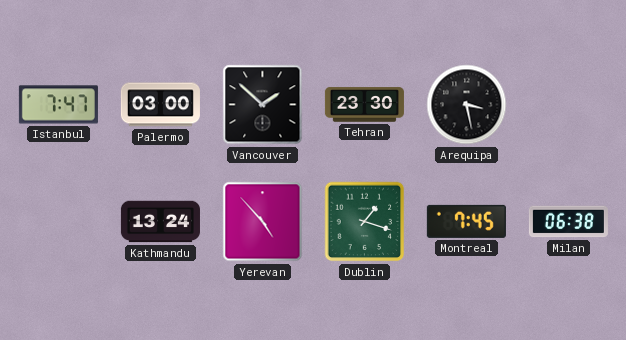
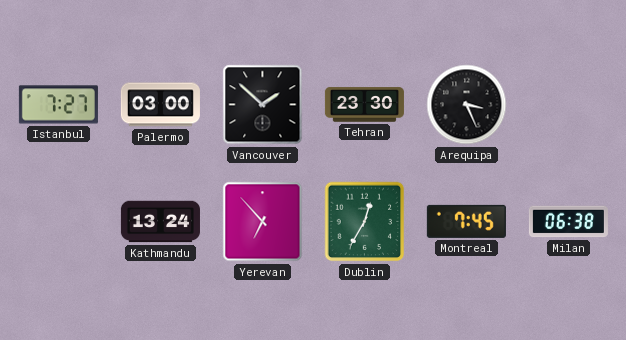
Istanbul: 7:47 -> 7:27
Arequipa: 3:28 -> 3:26
Yerevan: 4:53 -> 6:53
Dublin: 1:18 -> 12:35
